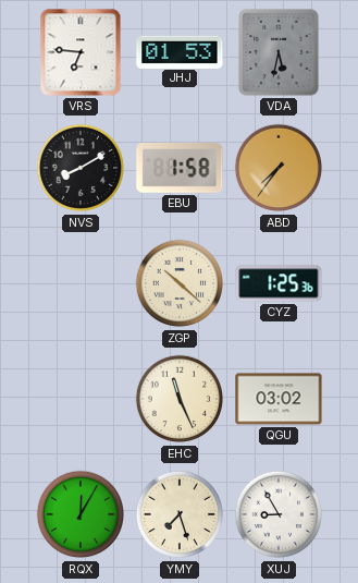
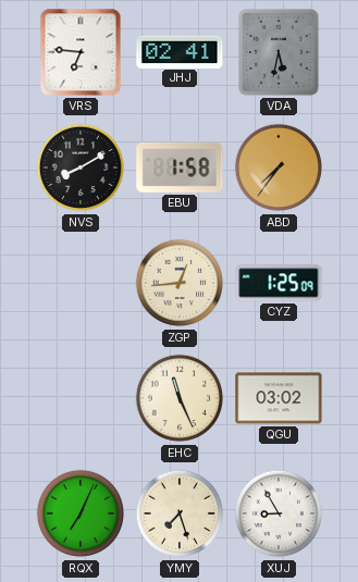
JHJ: 01:53 -> 02:41
ZGP: 10:22 -> 12:44
CYZ: 1:25:36 -> 1:25:09
RQX: 12:05 -> 7:04
